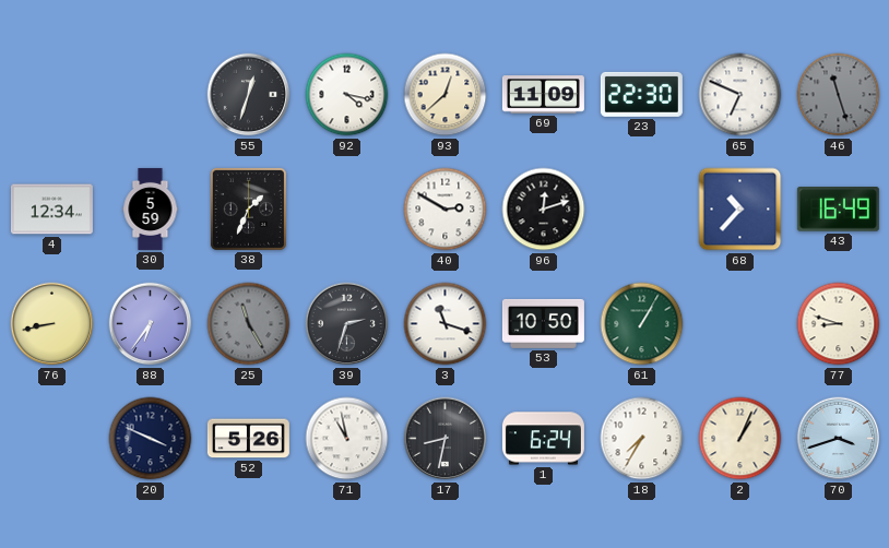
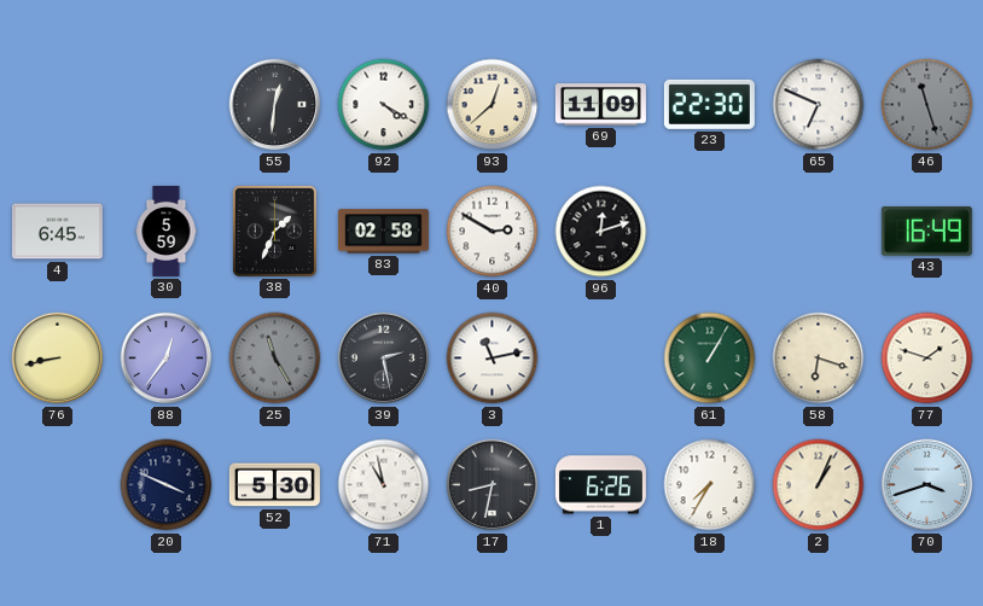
55: 12:33 -> 12:31
92: 4:17 -> 4:20
4: 12:34 -> 6:45
83: none -> 02:58
68: 10:37 -> none
88: 6:36 -> 12:36
39: 2:33 -> 2:28
3: 11:18 -> 11:13
53: 10:50 -> none
58: none -> 6:18
77: 8:48 -> 1:48
52: 5:26 -> 5:30
1: 6:24 -> 6:26
